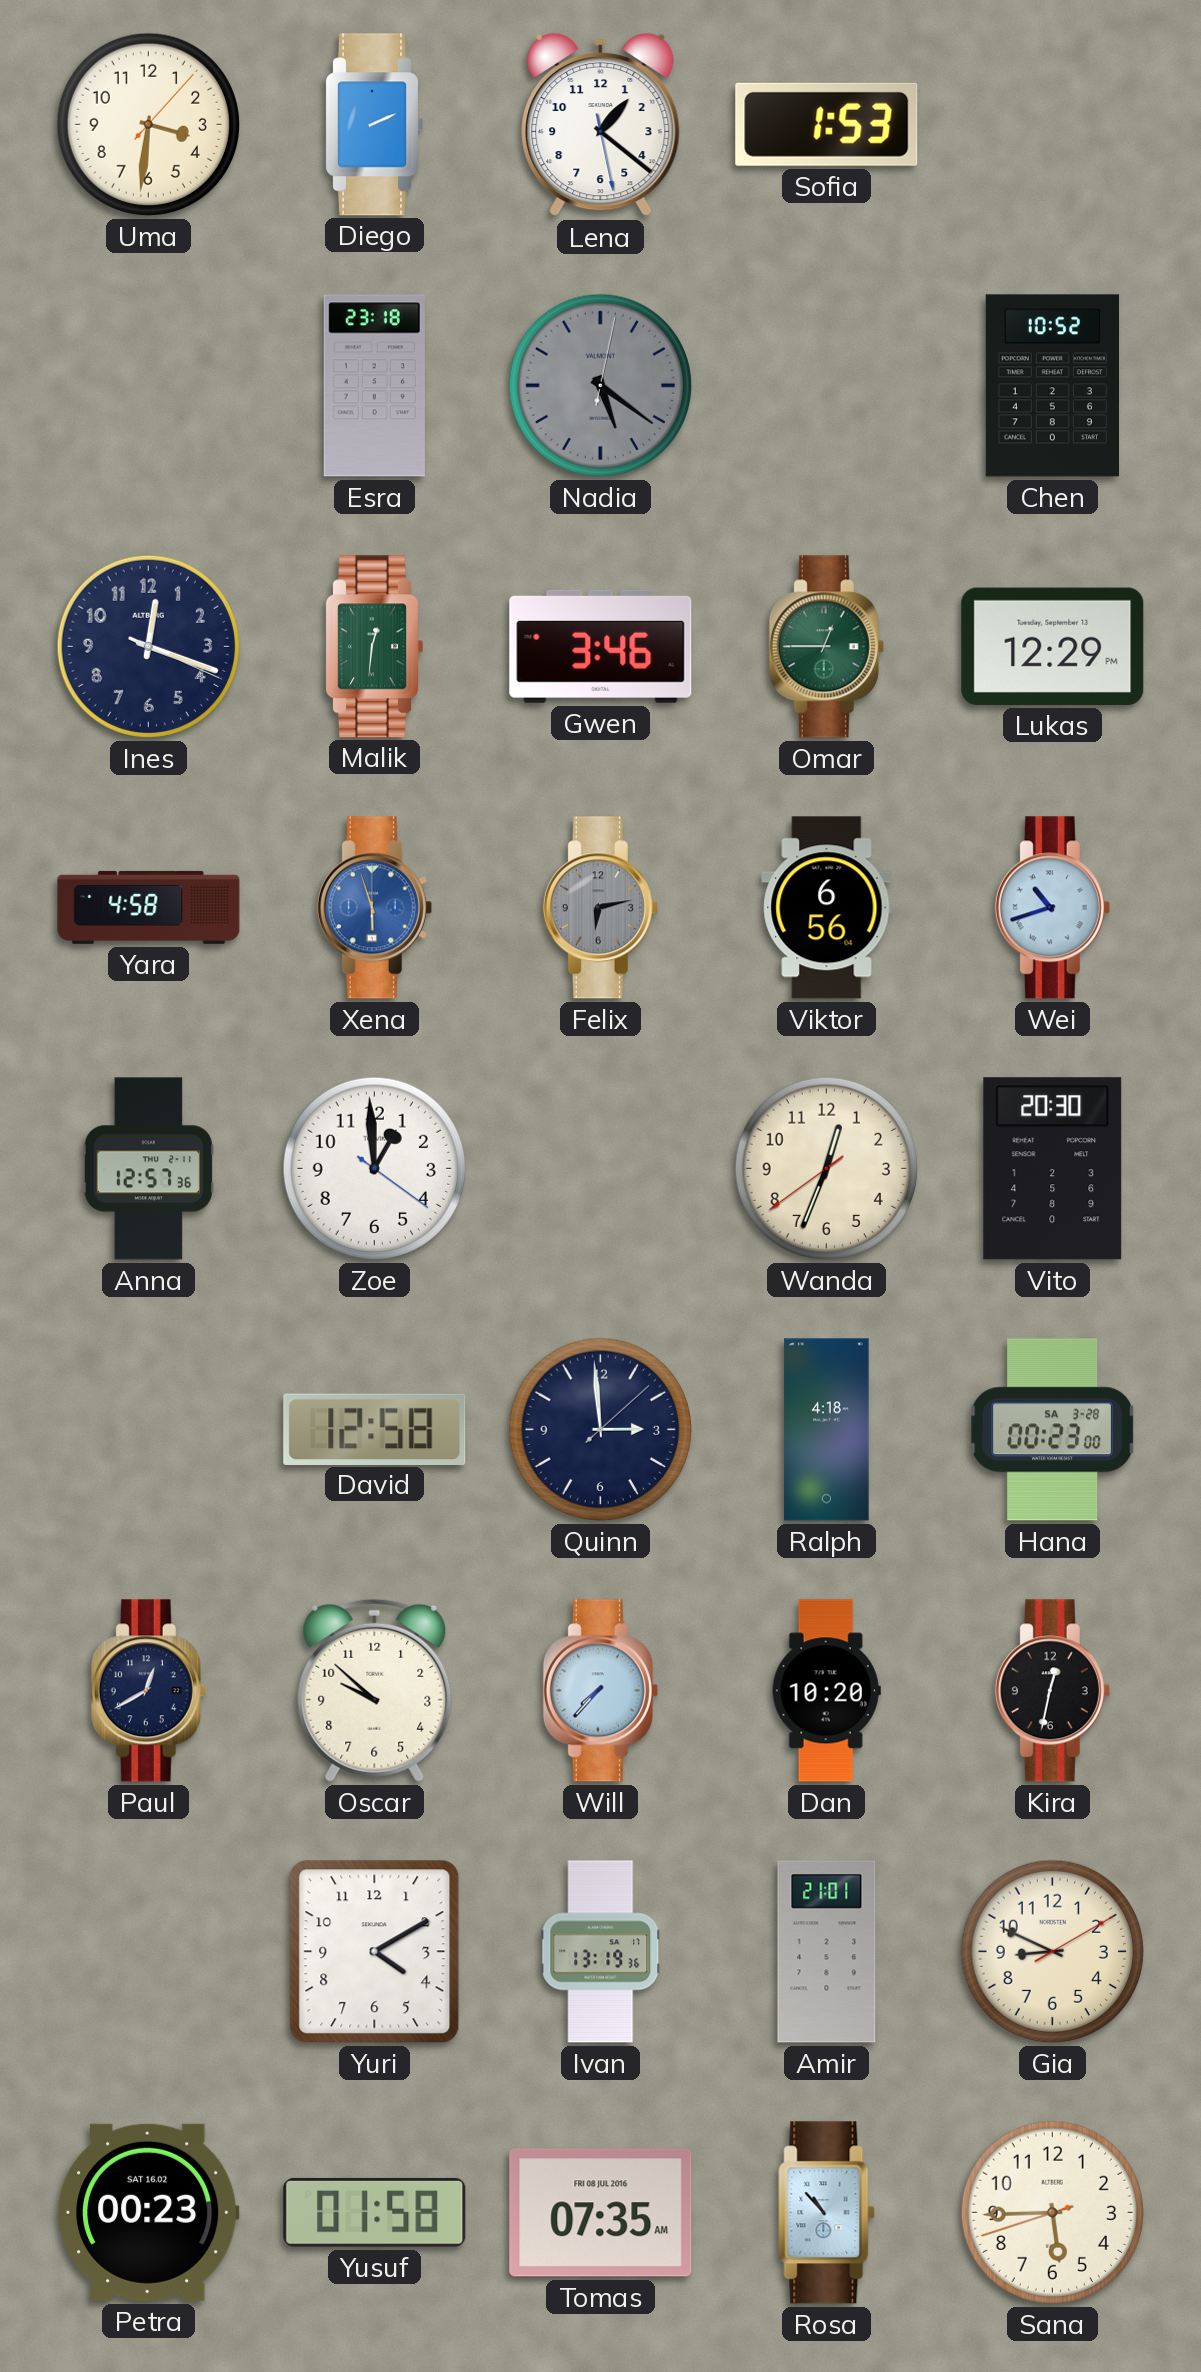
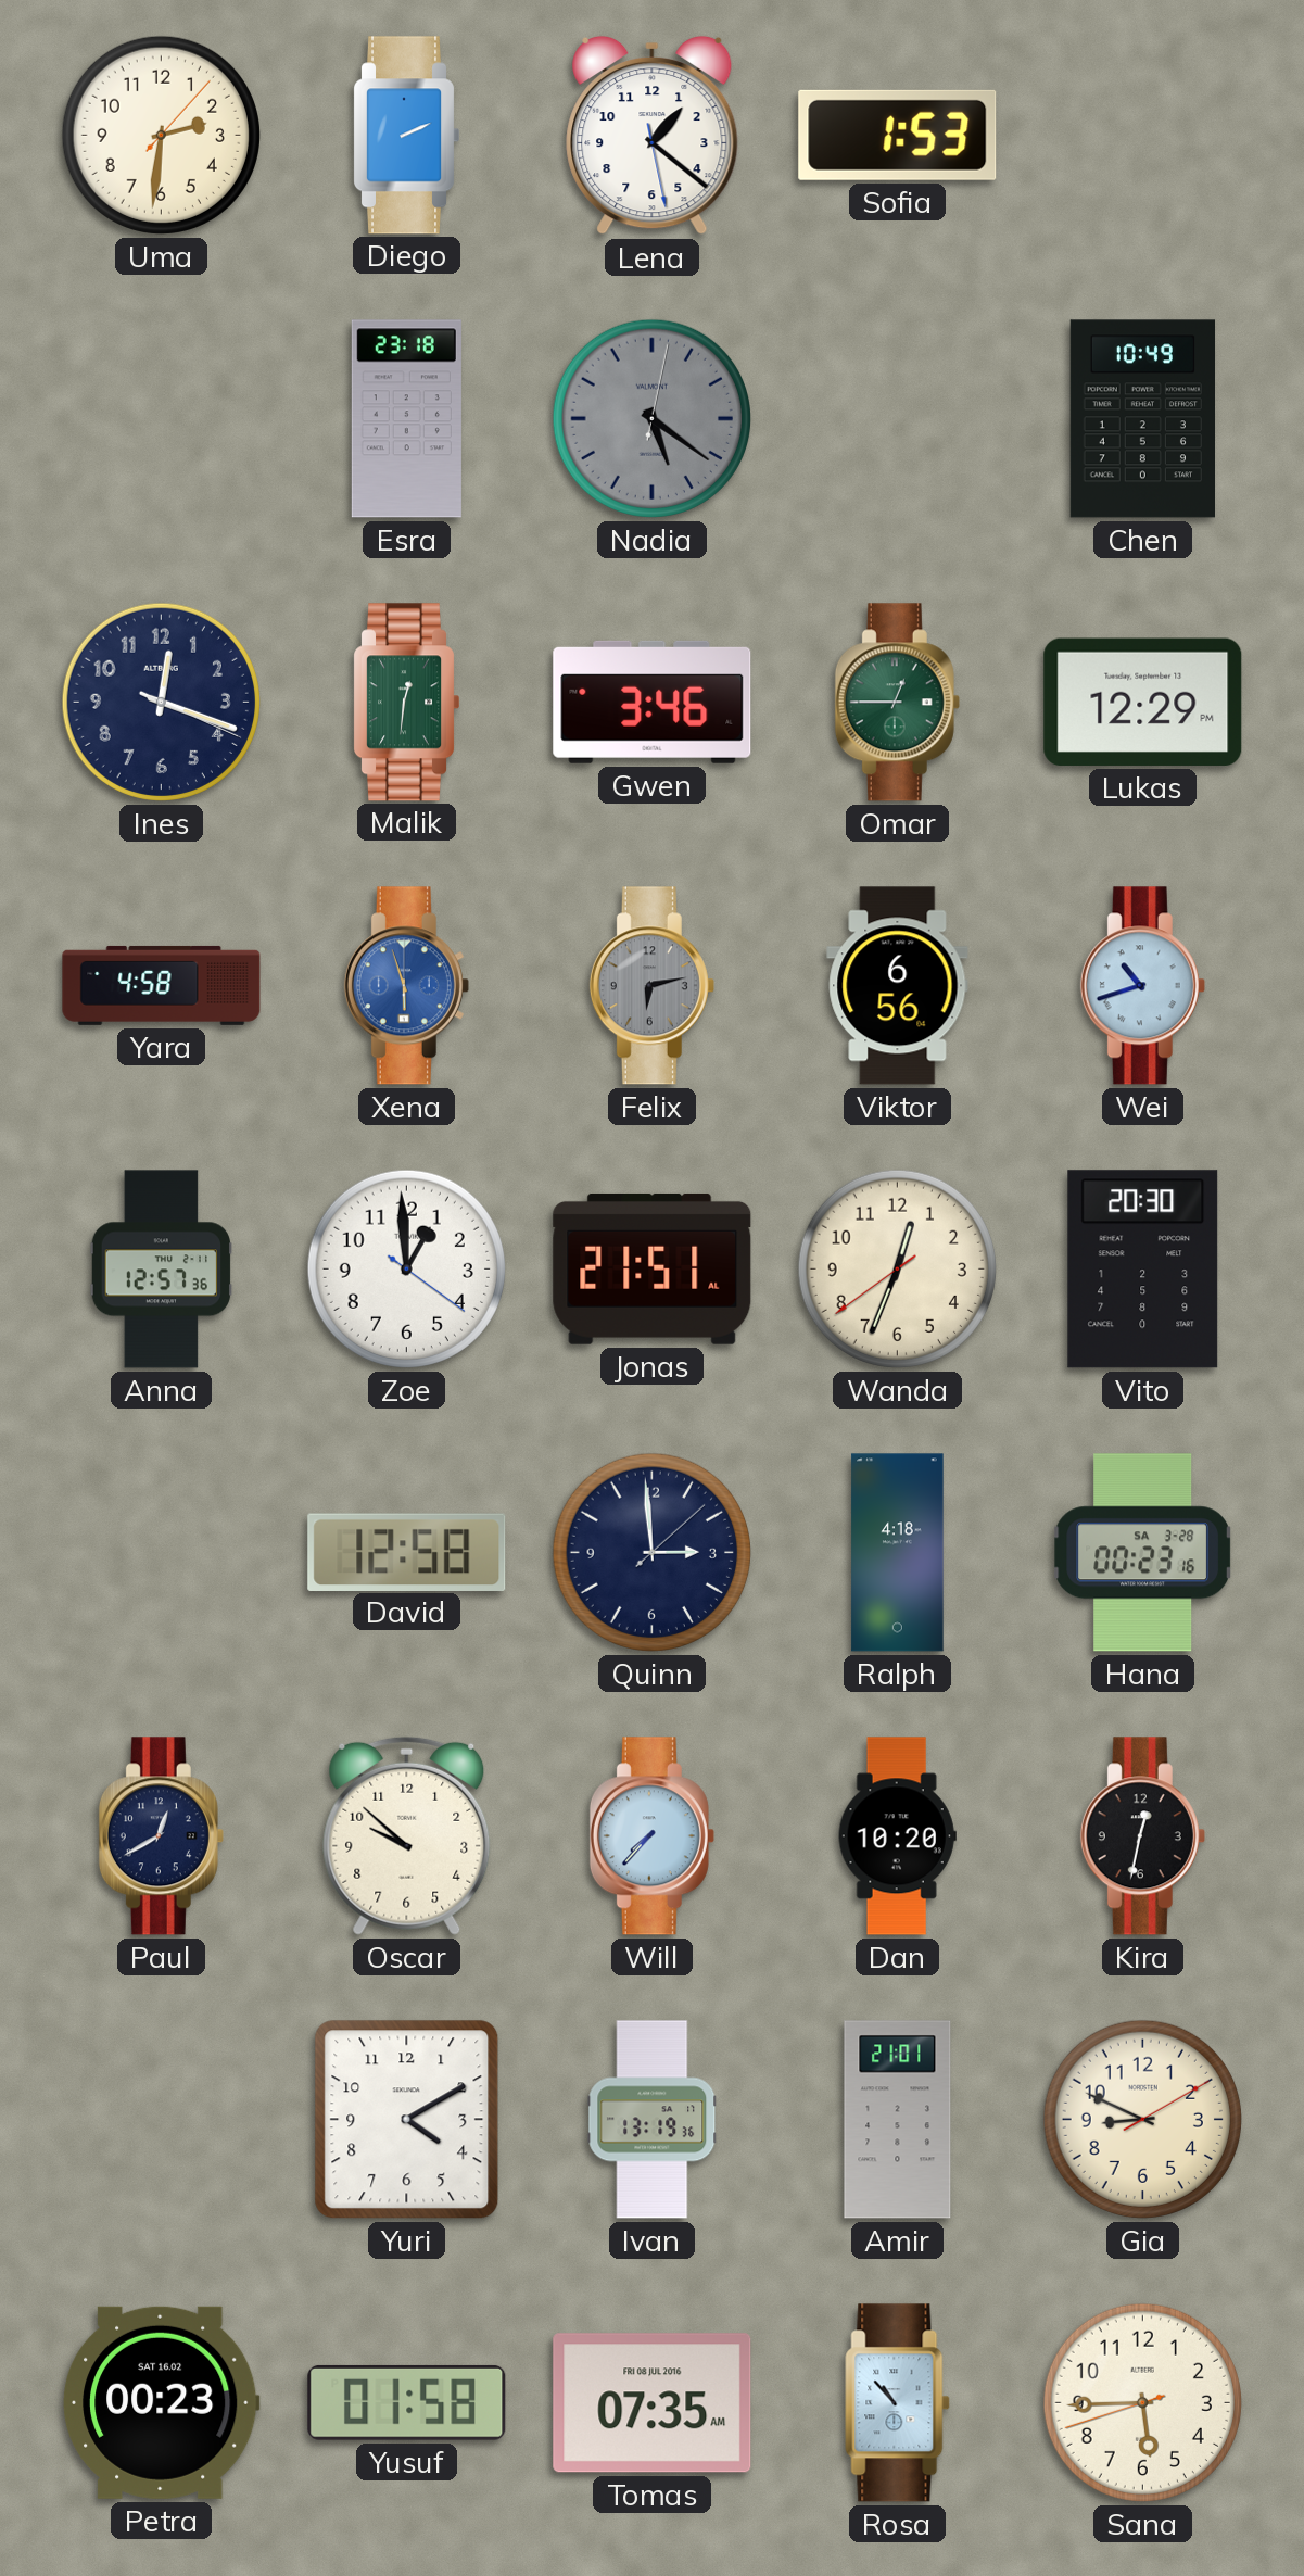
Uma: 3:31 -> 2:31
Chen: 10:52 -> 10:49
Jonas: none -> 21:51
Hana: 00:23:00 -> 00:23:16
